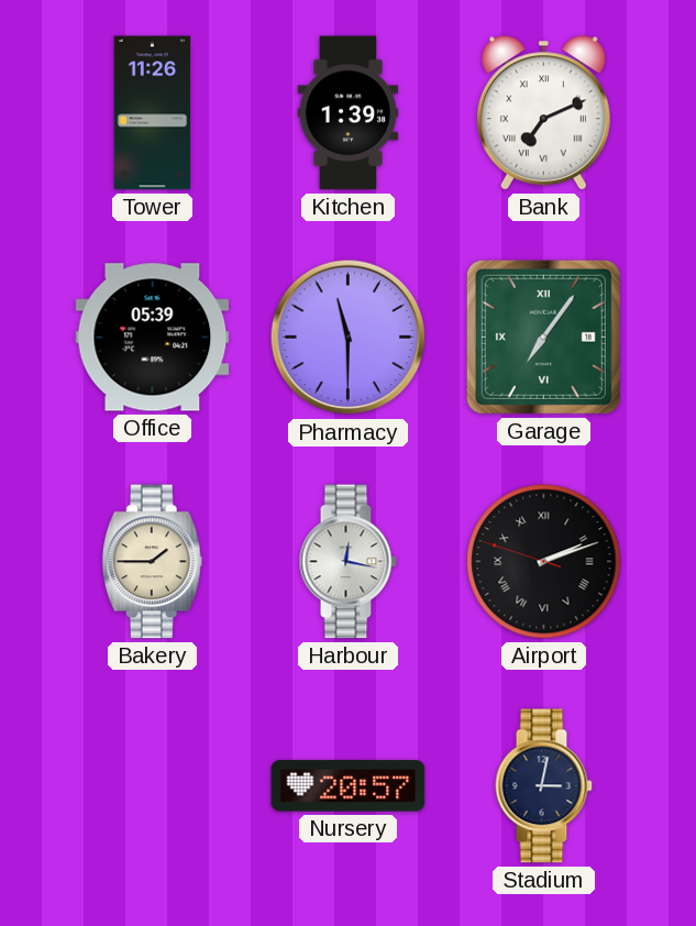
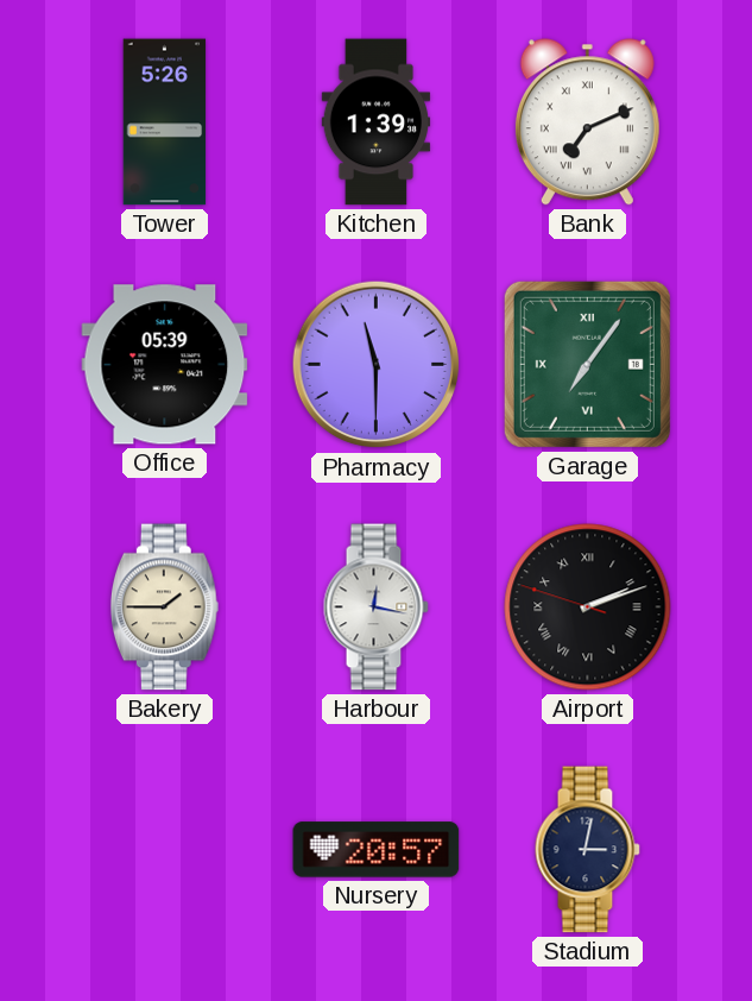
Tower: 11:26 -> 5:26
